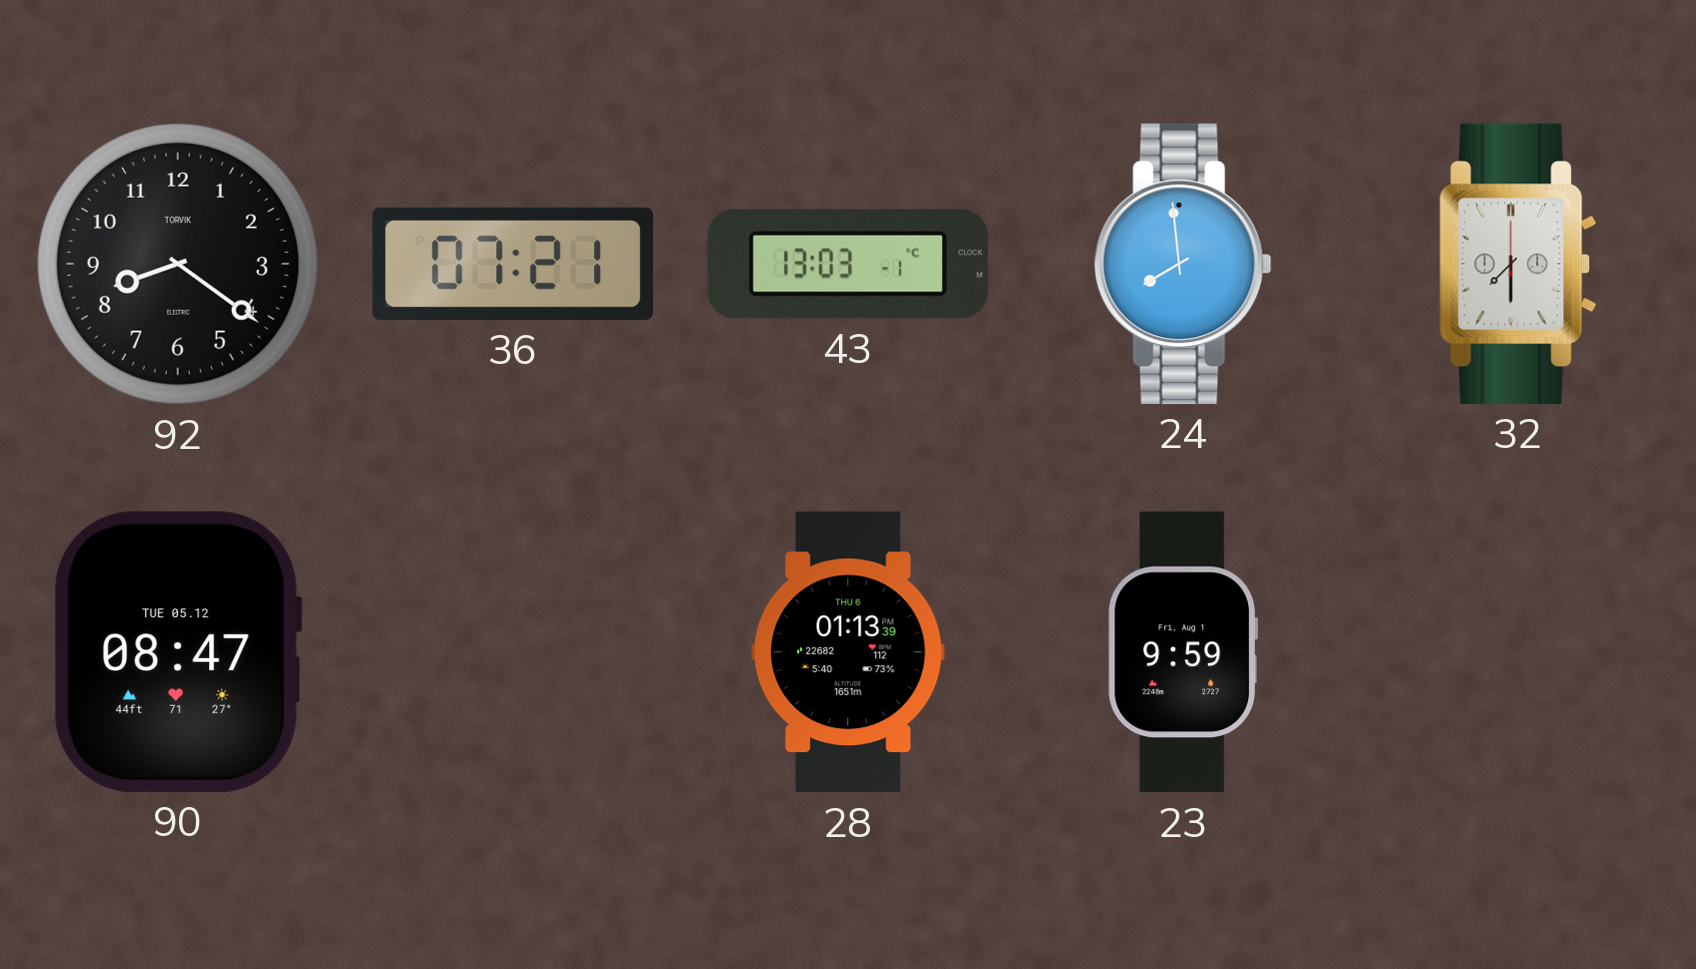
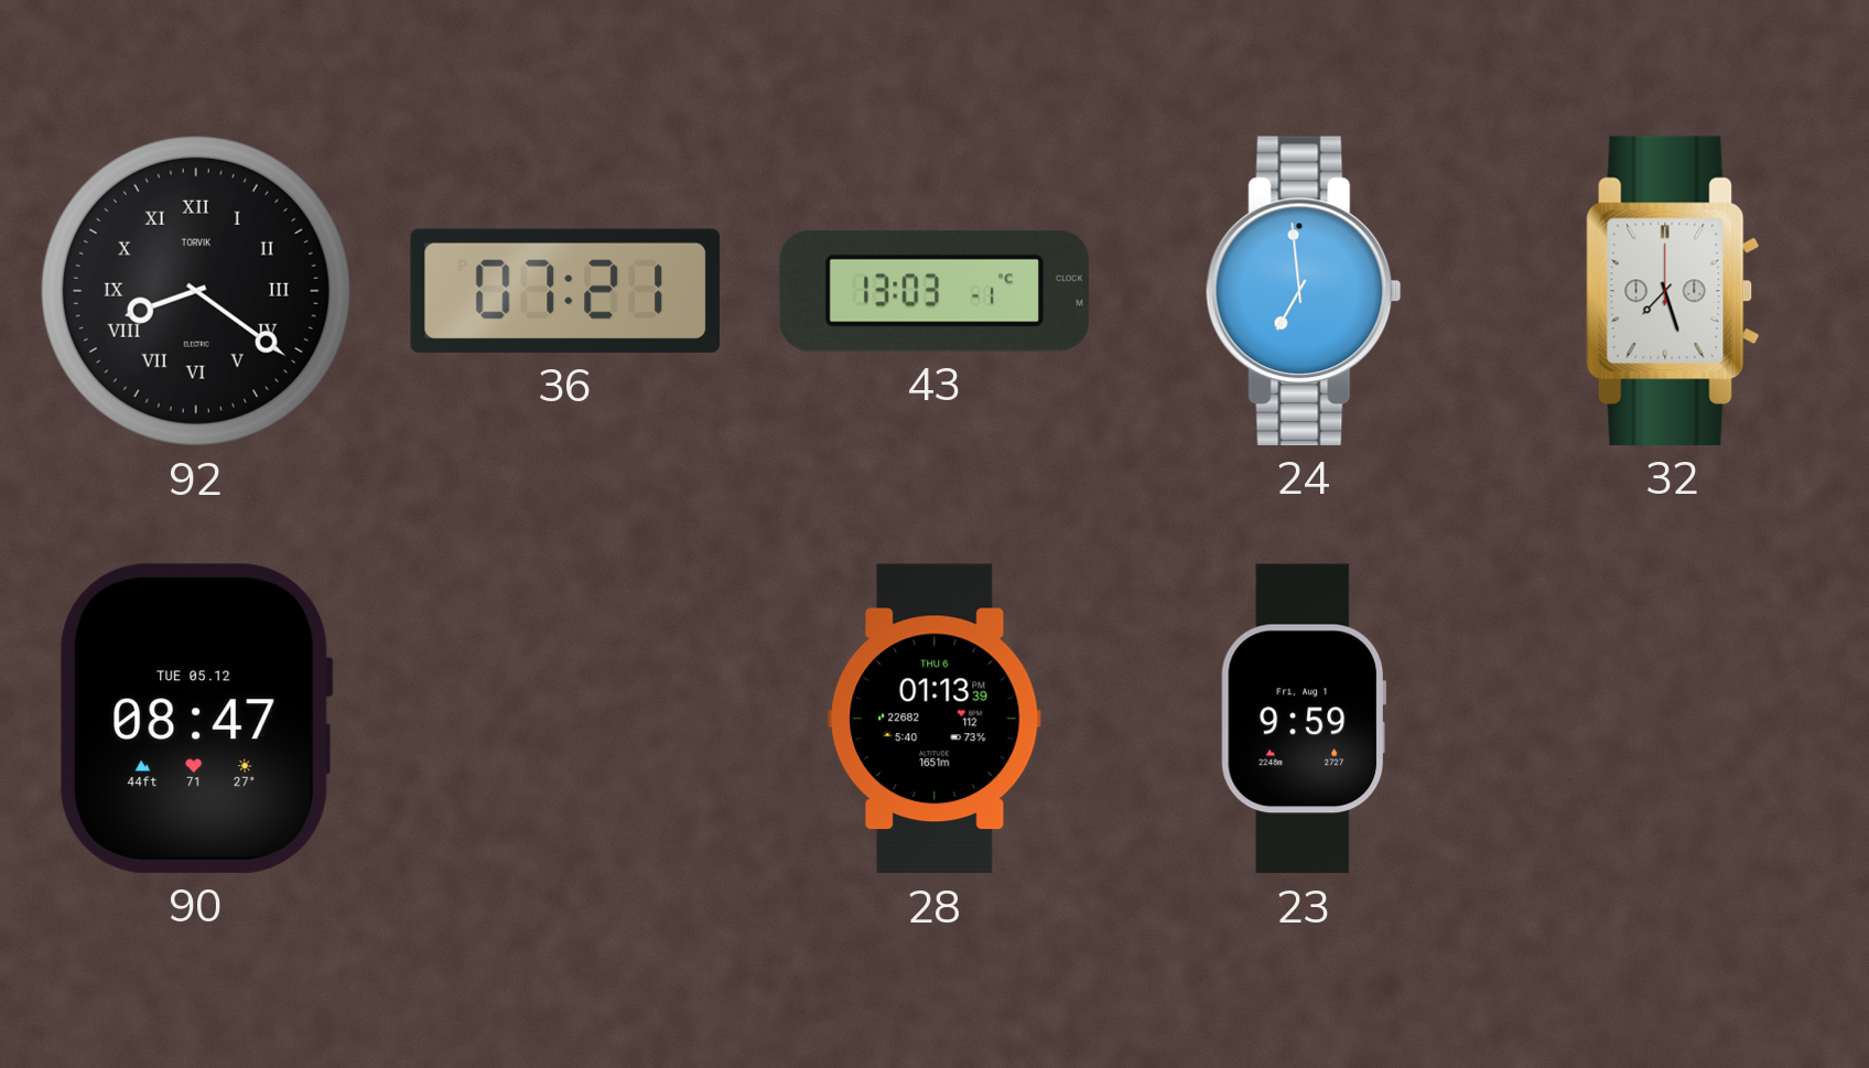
92 numerals: Arabic -> Roman
24: 7:59 -> 6:59
32: 7:30 -> 7:27
